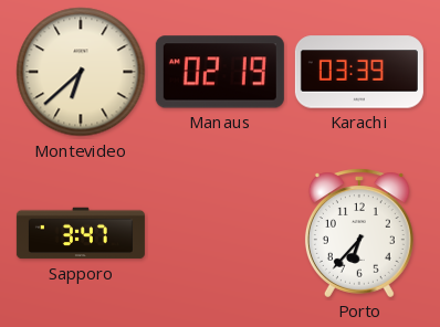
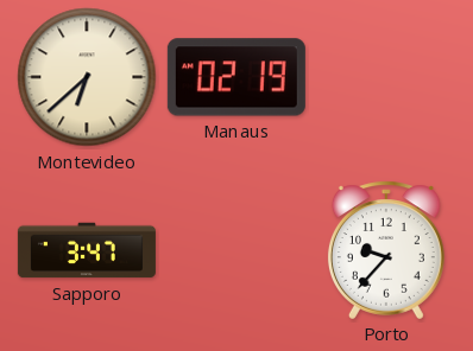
Karachi: 03:39 -> none
Porto: 6:37 -> 9:37
